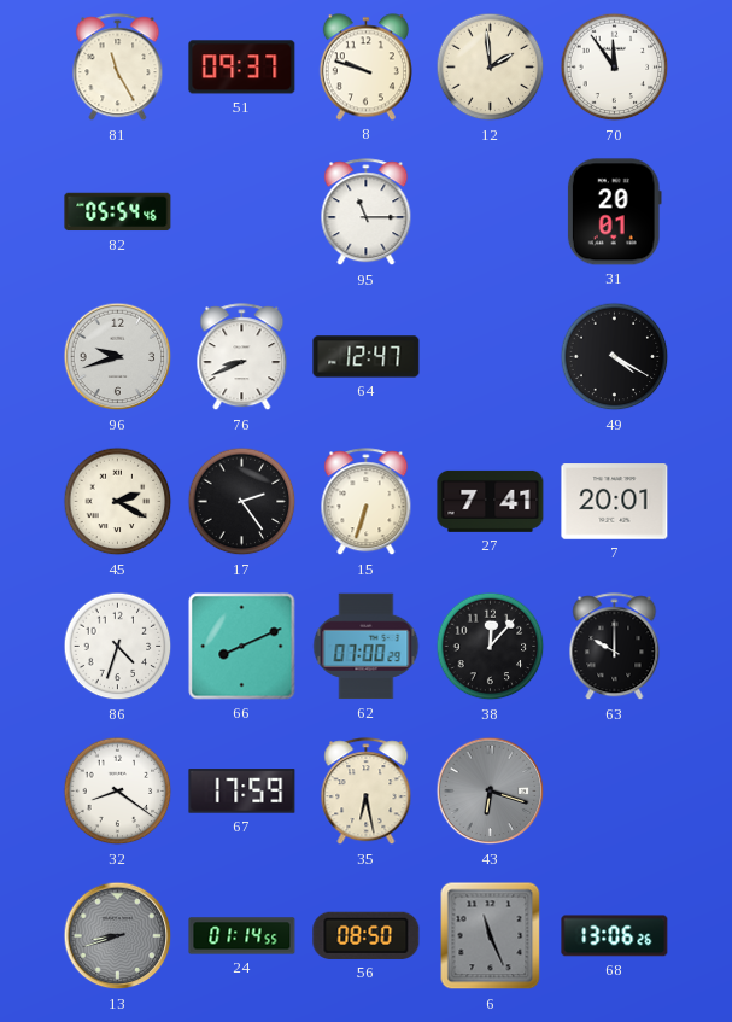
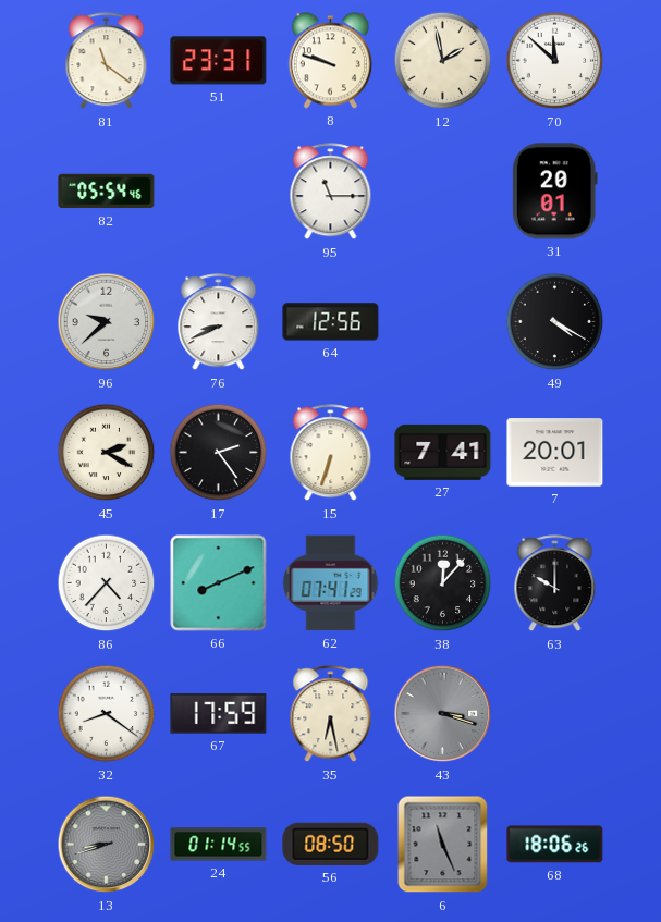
81: 11:25 -> 11:21
51: 09:37 -> 23:31
12: 1:59 -> 1:58
70: 11:54 -> 11:52
96: 9:42 -> 9:38
64: 12:47 -> 12:56
86: 4:33 -> 4:37
62: 07:00 -> 07:41
43: 6:18 -> 3:18
68: 13:06 -> 18:06
